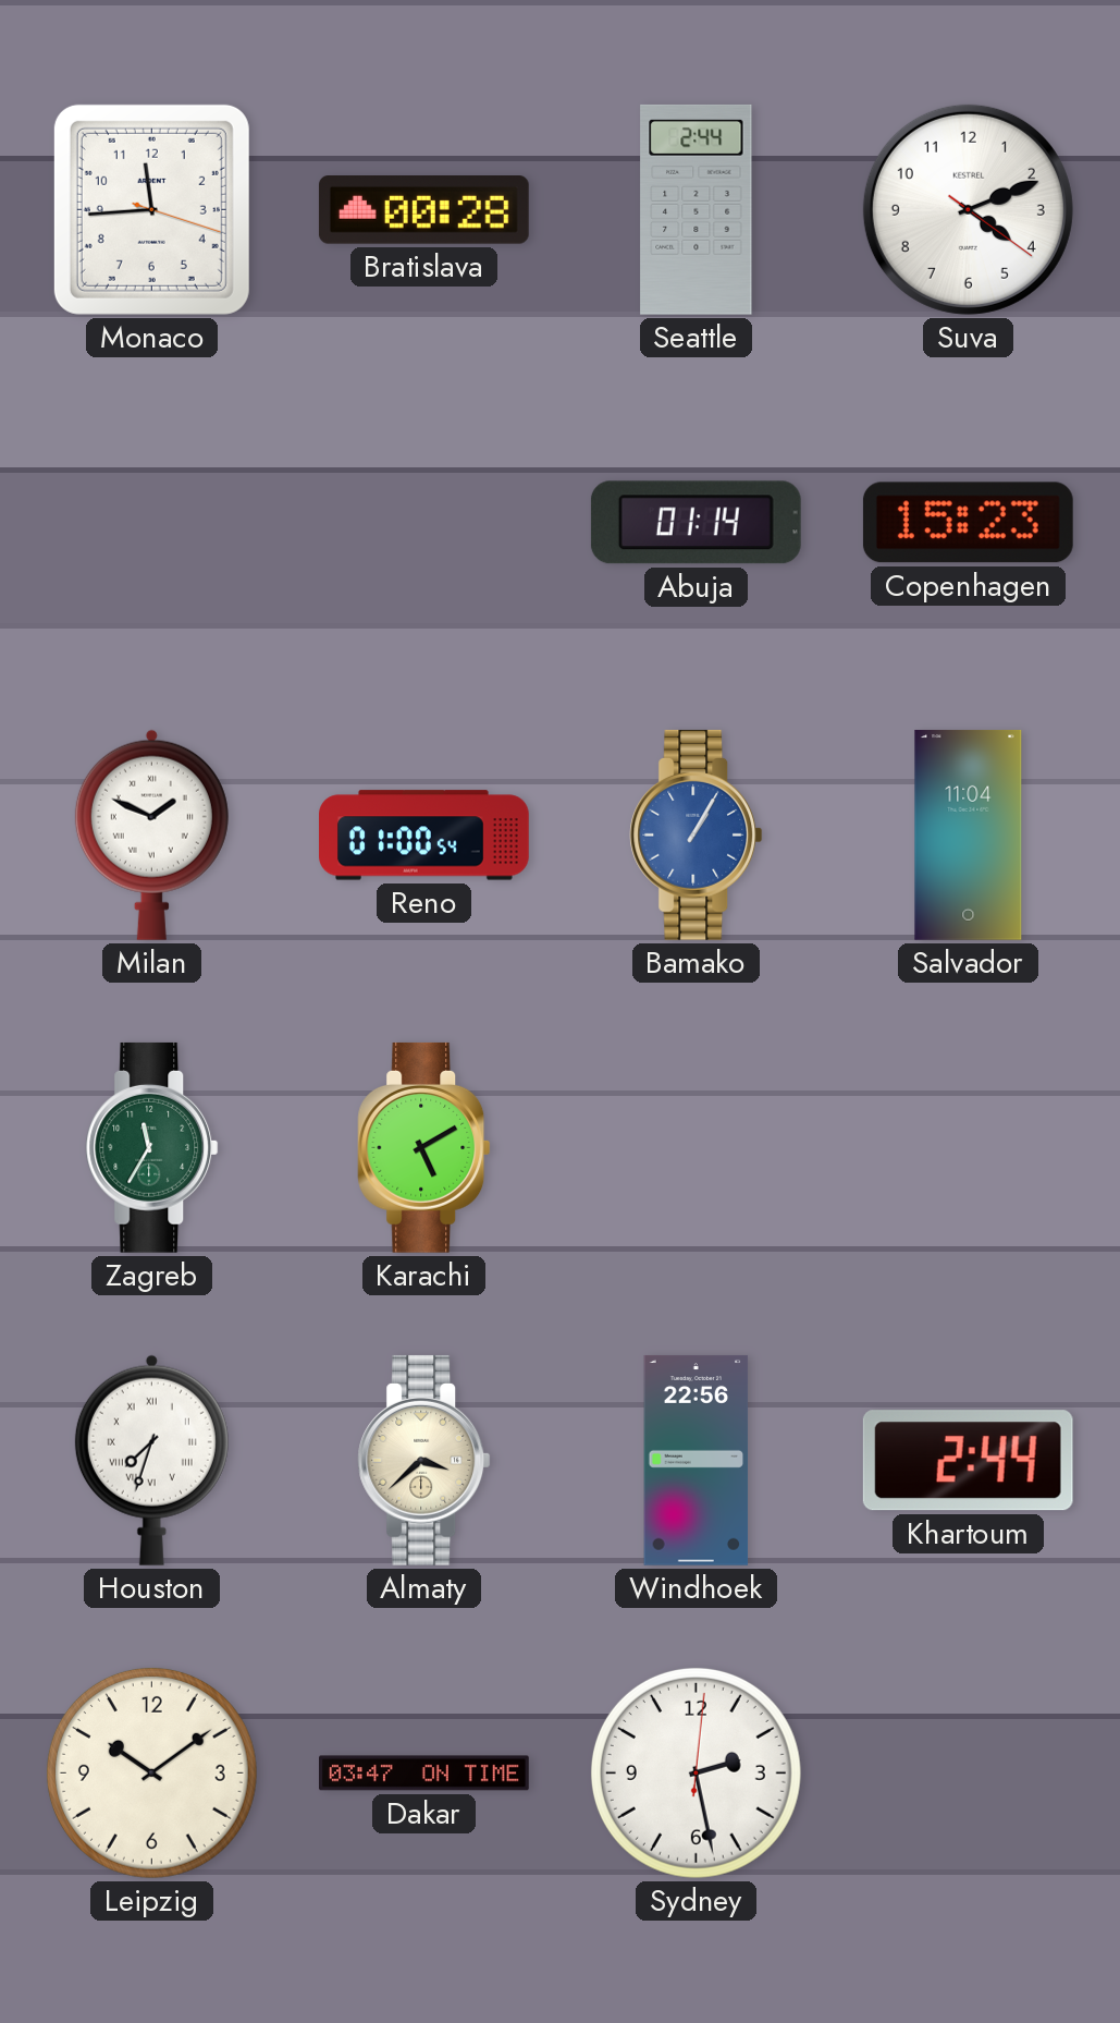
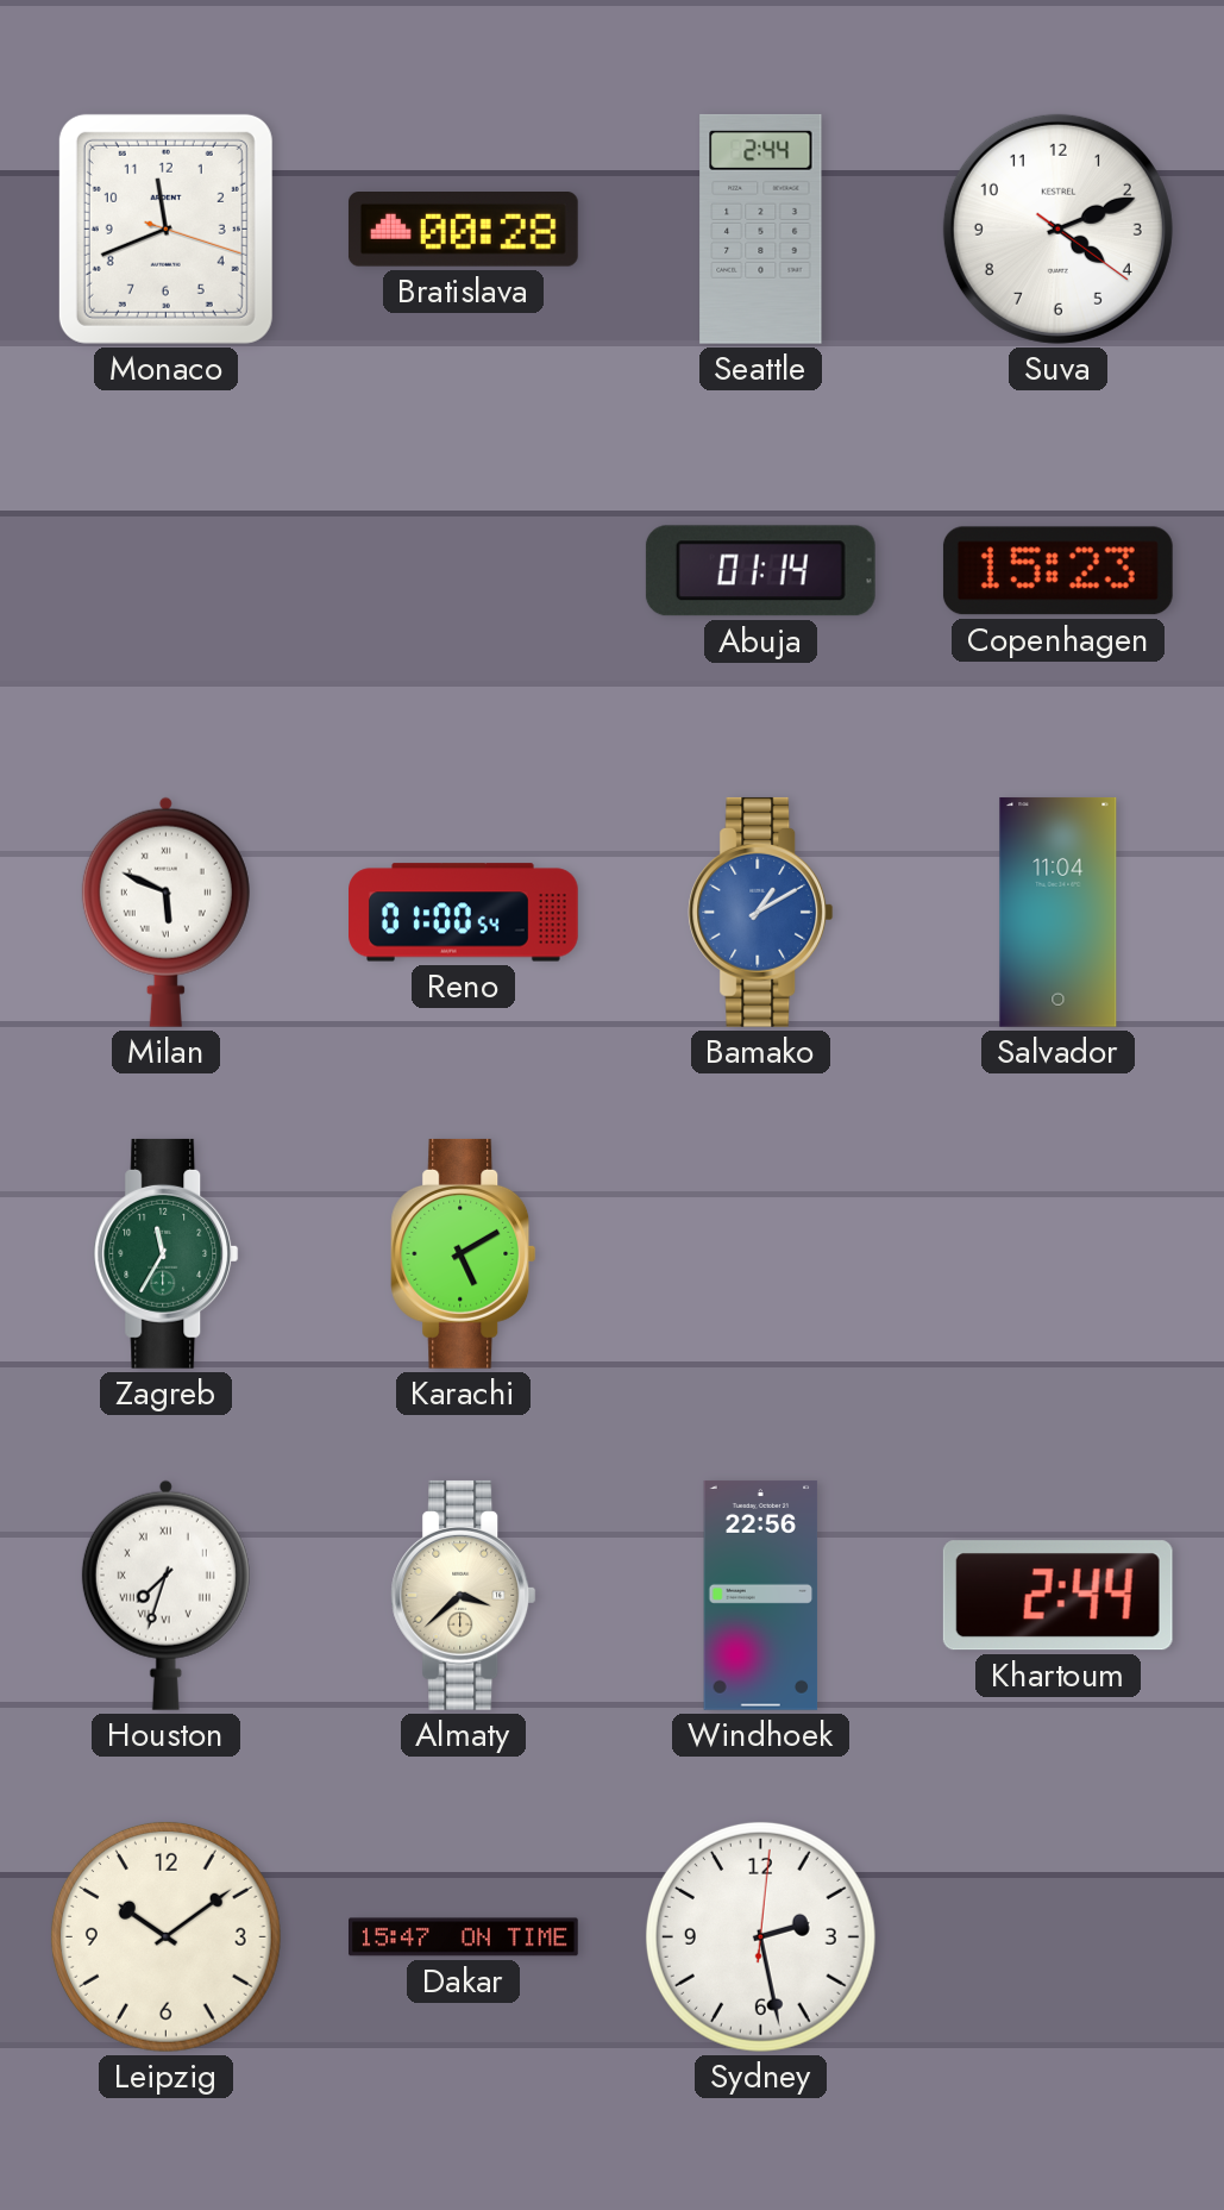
Monaco: 11:44 -> 11:41
Milan: 1:49 -> 5:49
Bamako: 1:05 -> 1:10
Dakar: 03:47 -> 15:47
